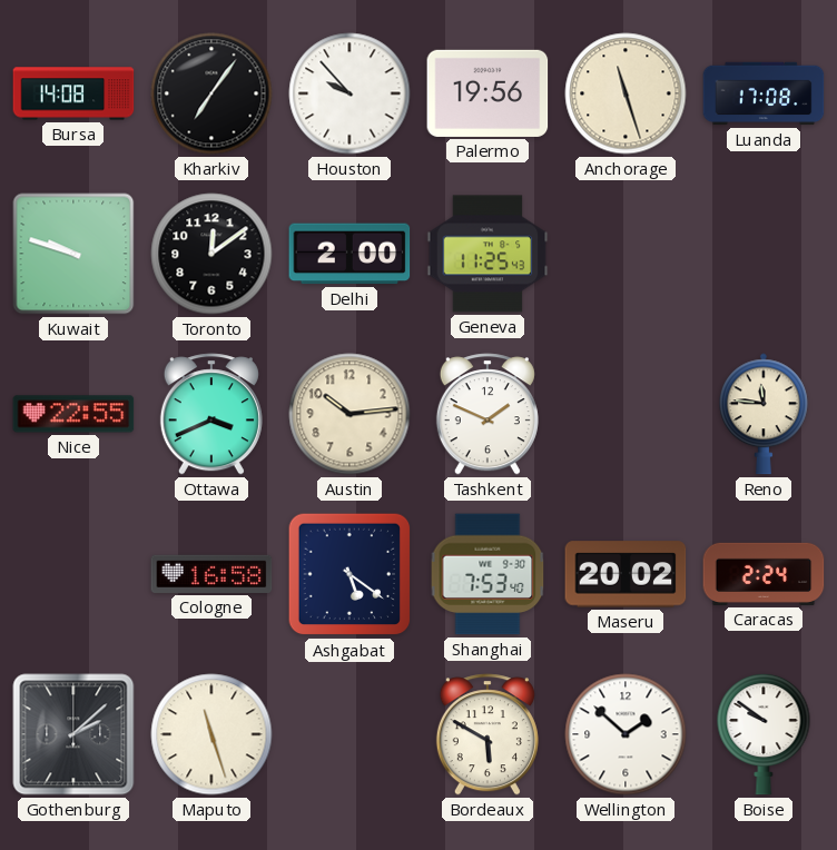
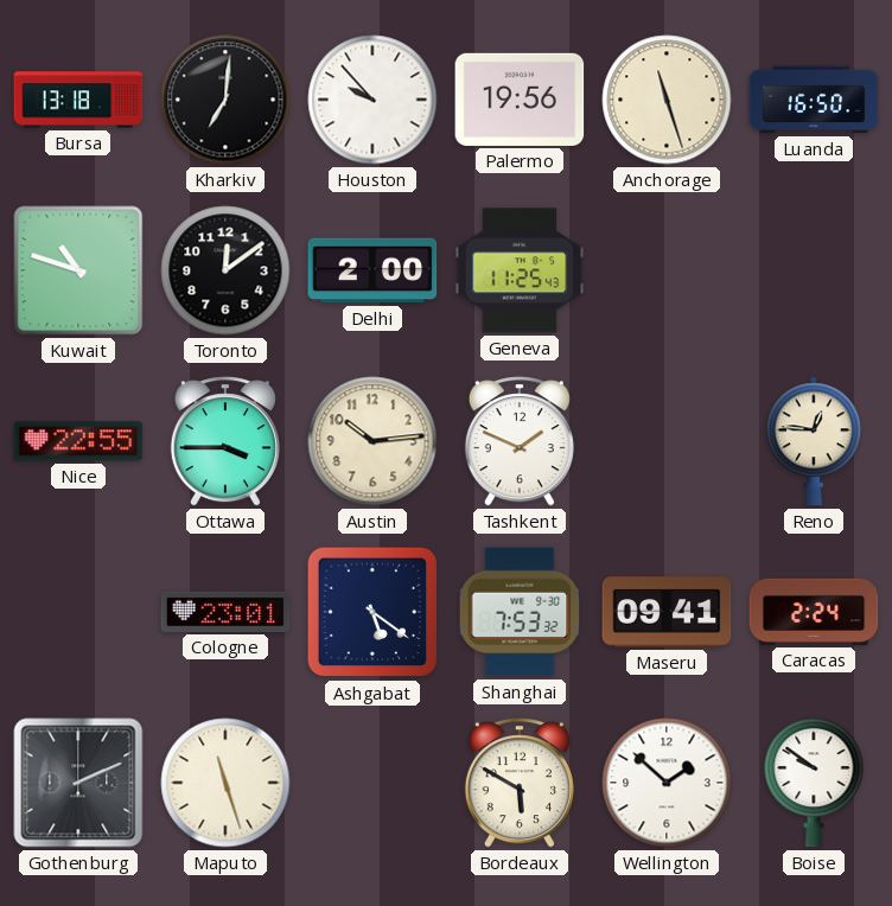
Bursa: 14:08 -> 13:18
Kharkiv: 7:06 -> 7:01
Luanda: 17:08 -> 16:50
Kuwait: 9:48 -> 10:48
Ottawa: 3:41 -> 3:45
Reno: 11:46 -> 12:46
Cologne: 16:58 -> 23:01
Shanghai: 7:53:40 -> 7:53:32
Maseru: 20:02 -> 09:41
Gothenburg: 2:08 -> 2:11
